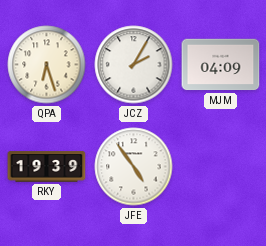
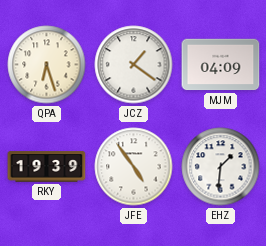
JCZ: 2:05 -> 1:21
EHZ: none -> 1:31
